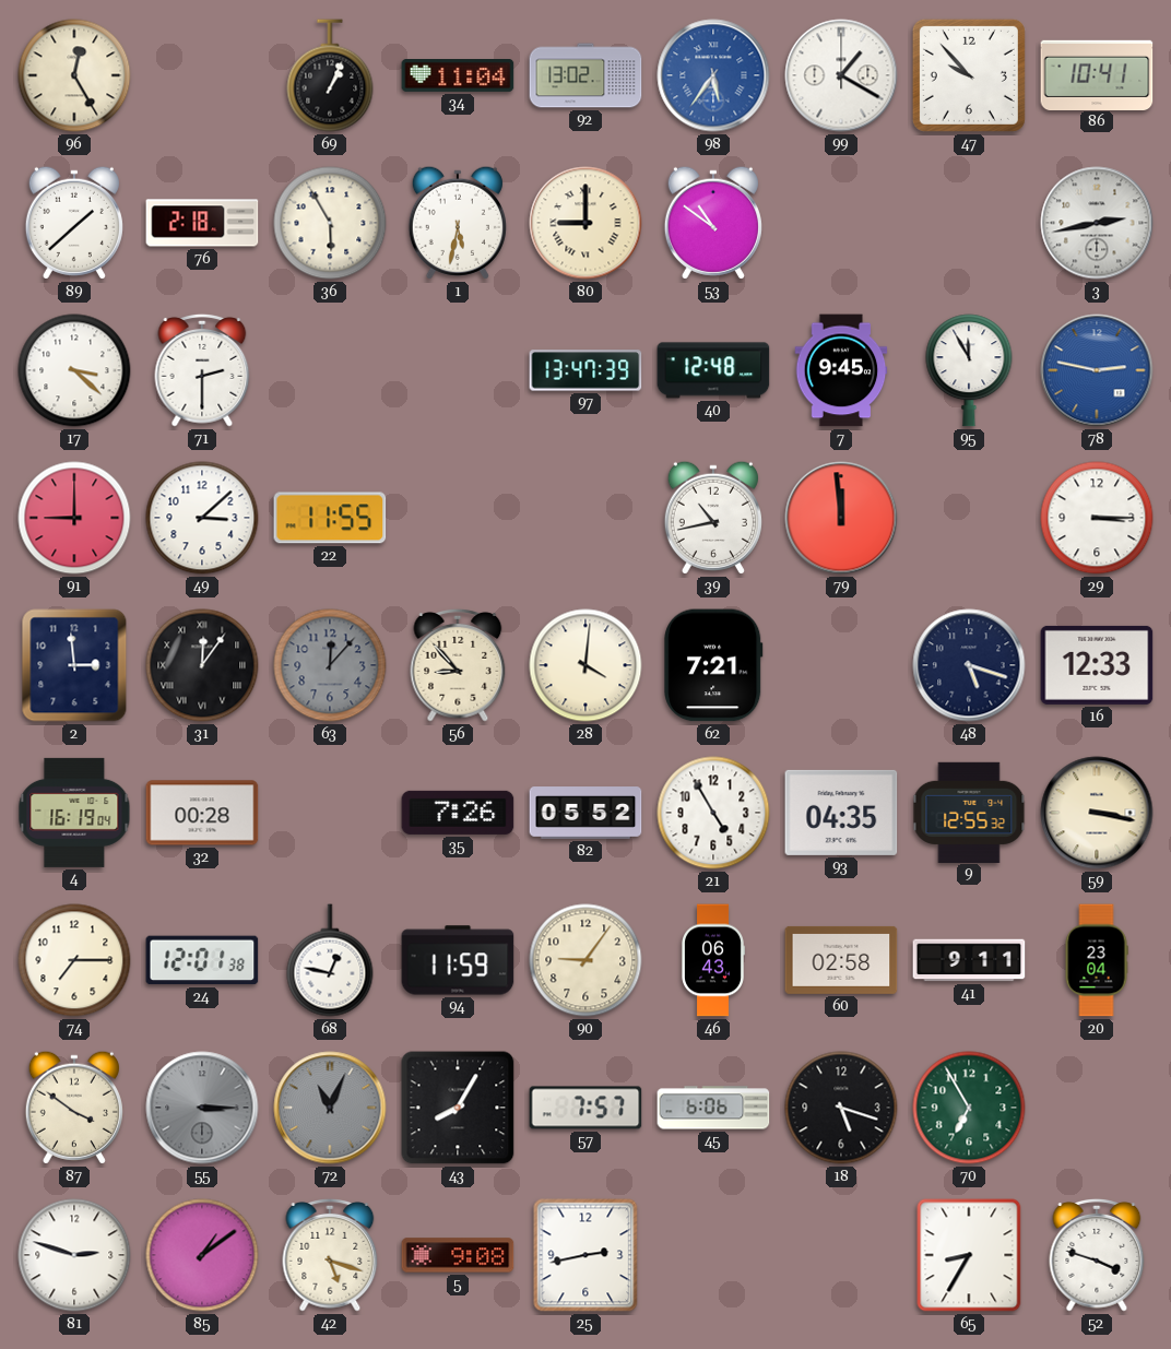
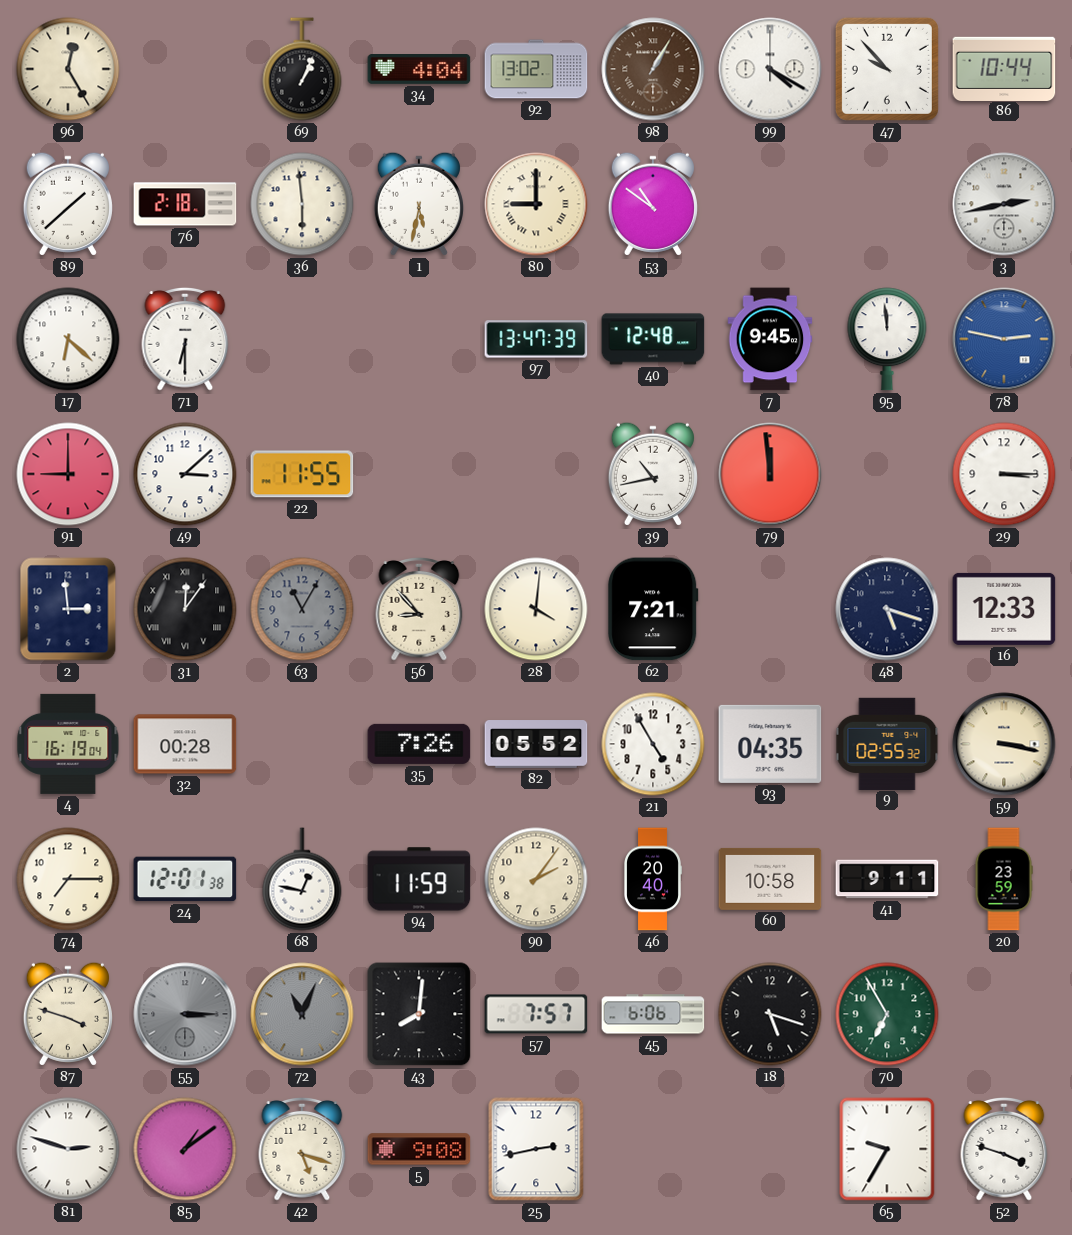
34: 11:04 -> 4:04
98: 5:36 -> 1:05
98 dial: blue -> brown
99: 1:20 -> 4:20
86: 10:41 -> 10:44
36: 5:55 -> 5:59
17: 3:22 -> 6:22
71: 2:30 -> 6:30
95: 11:55 -> 11:59
63: 12:07 -> 11:05
9: 12:55 -> 02:55
90: 9:06 -> 2:06
46: 06:43 -> 20:40
60: 02:58 -> 10:58
20: 23:04 -> 23:59
87: 3:51 -> 3:48
43: 8:05 -> 8:01
65: 8:35 -> 9:35
